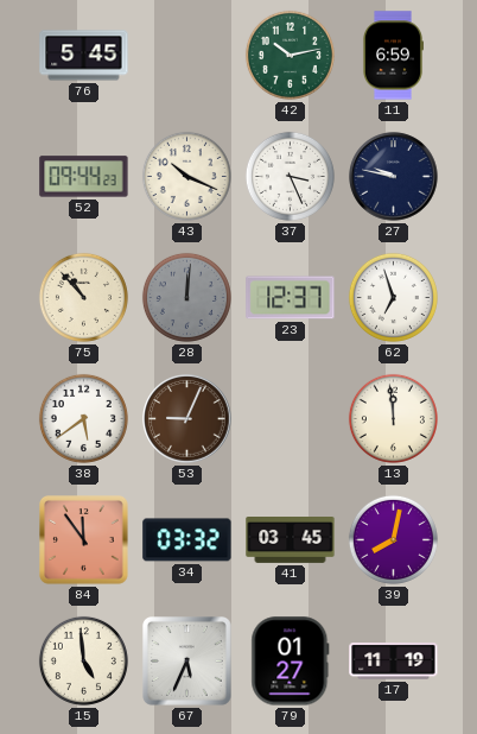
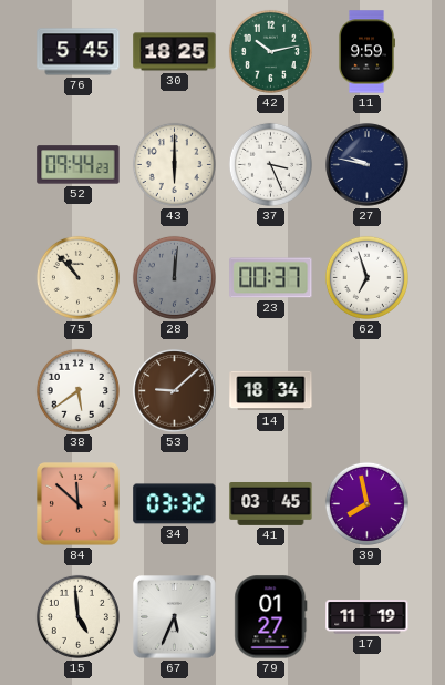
30: none -> 18:25
11: 6:59 -> 9:59
43: 10:19 -> 6:00
23: 12:37 -> 00:37
53: 9:04 -> 9:08
14: none -> 18:34
13: 11:59 -> none
84: 11:54 -> 11:52
39: 8:02 -> 7:58
